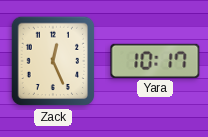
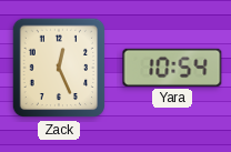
Yara: 10:17 -> 10:54
